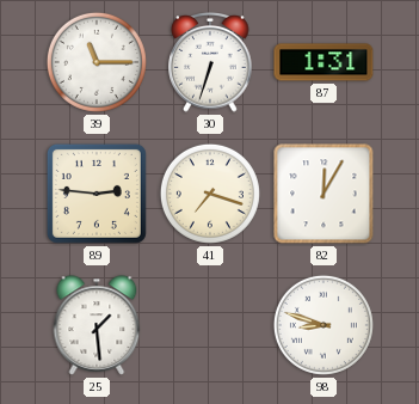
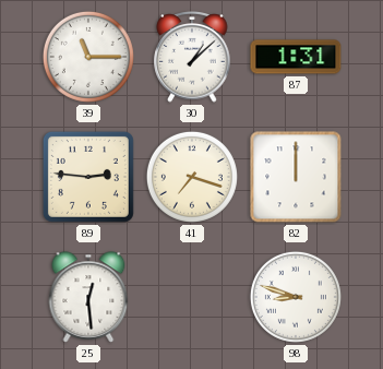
30: 6:33 -> 1:08
82: 12:05 -> 12:00
25: 1:29 -> 12:29
